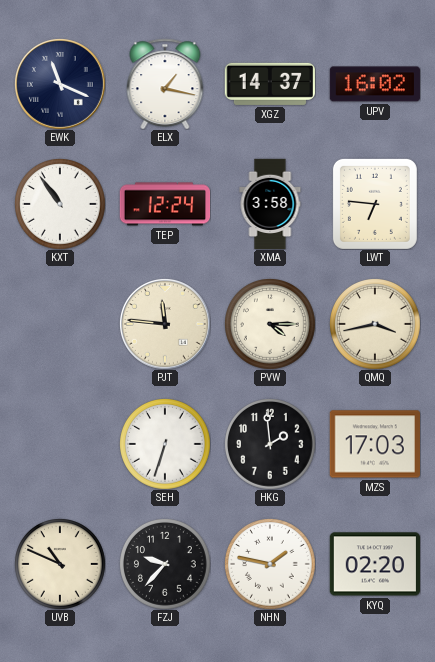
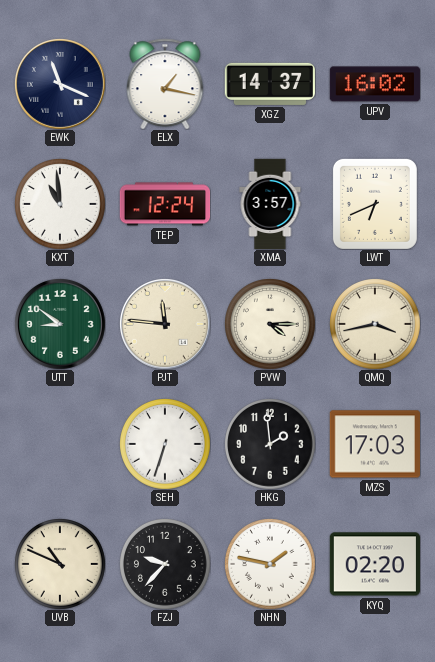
KXT: 10:54 -> 10:59
XMA: 3:58 -> 3:57
LWT: 6:46 -> 6:41
UTT: none -> 8:51
